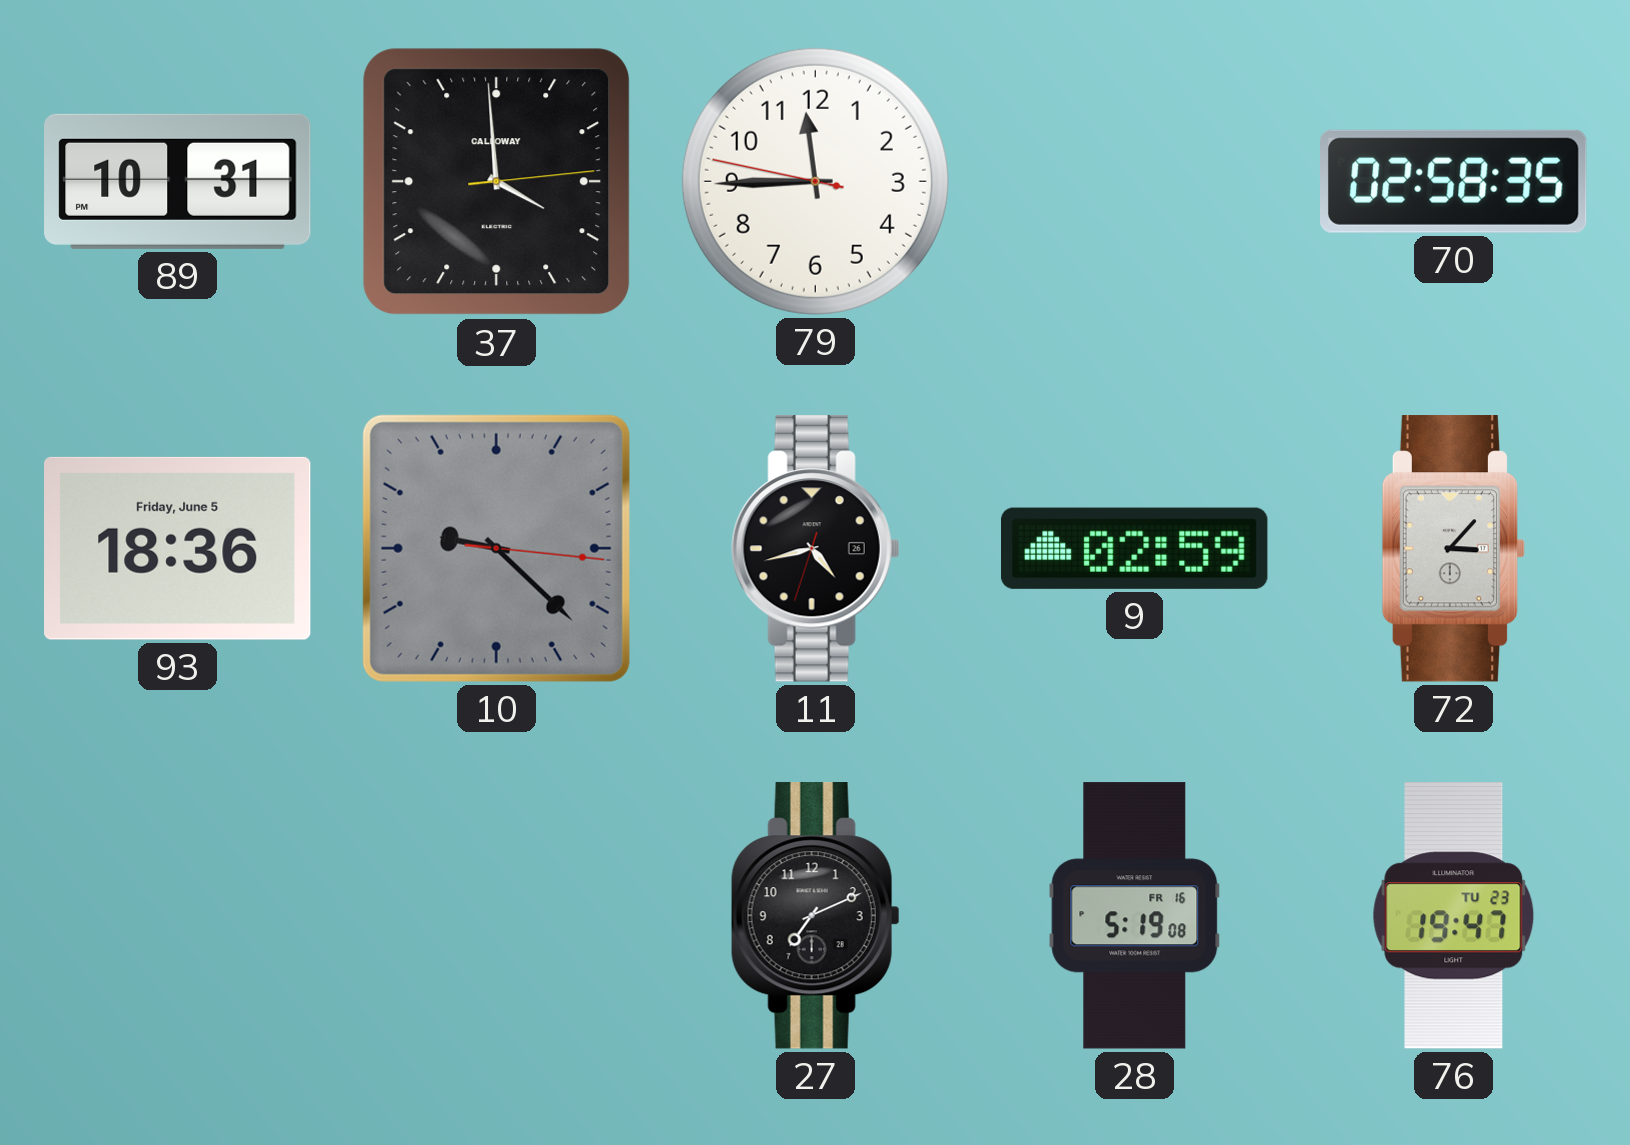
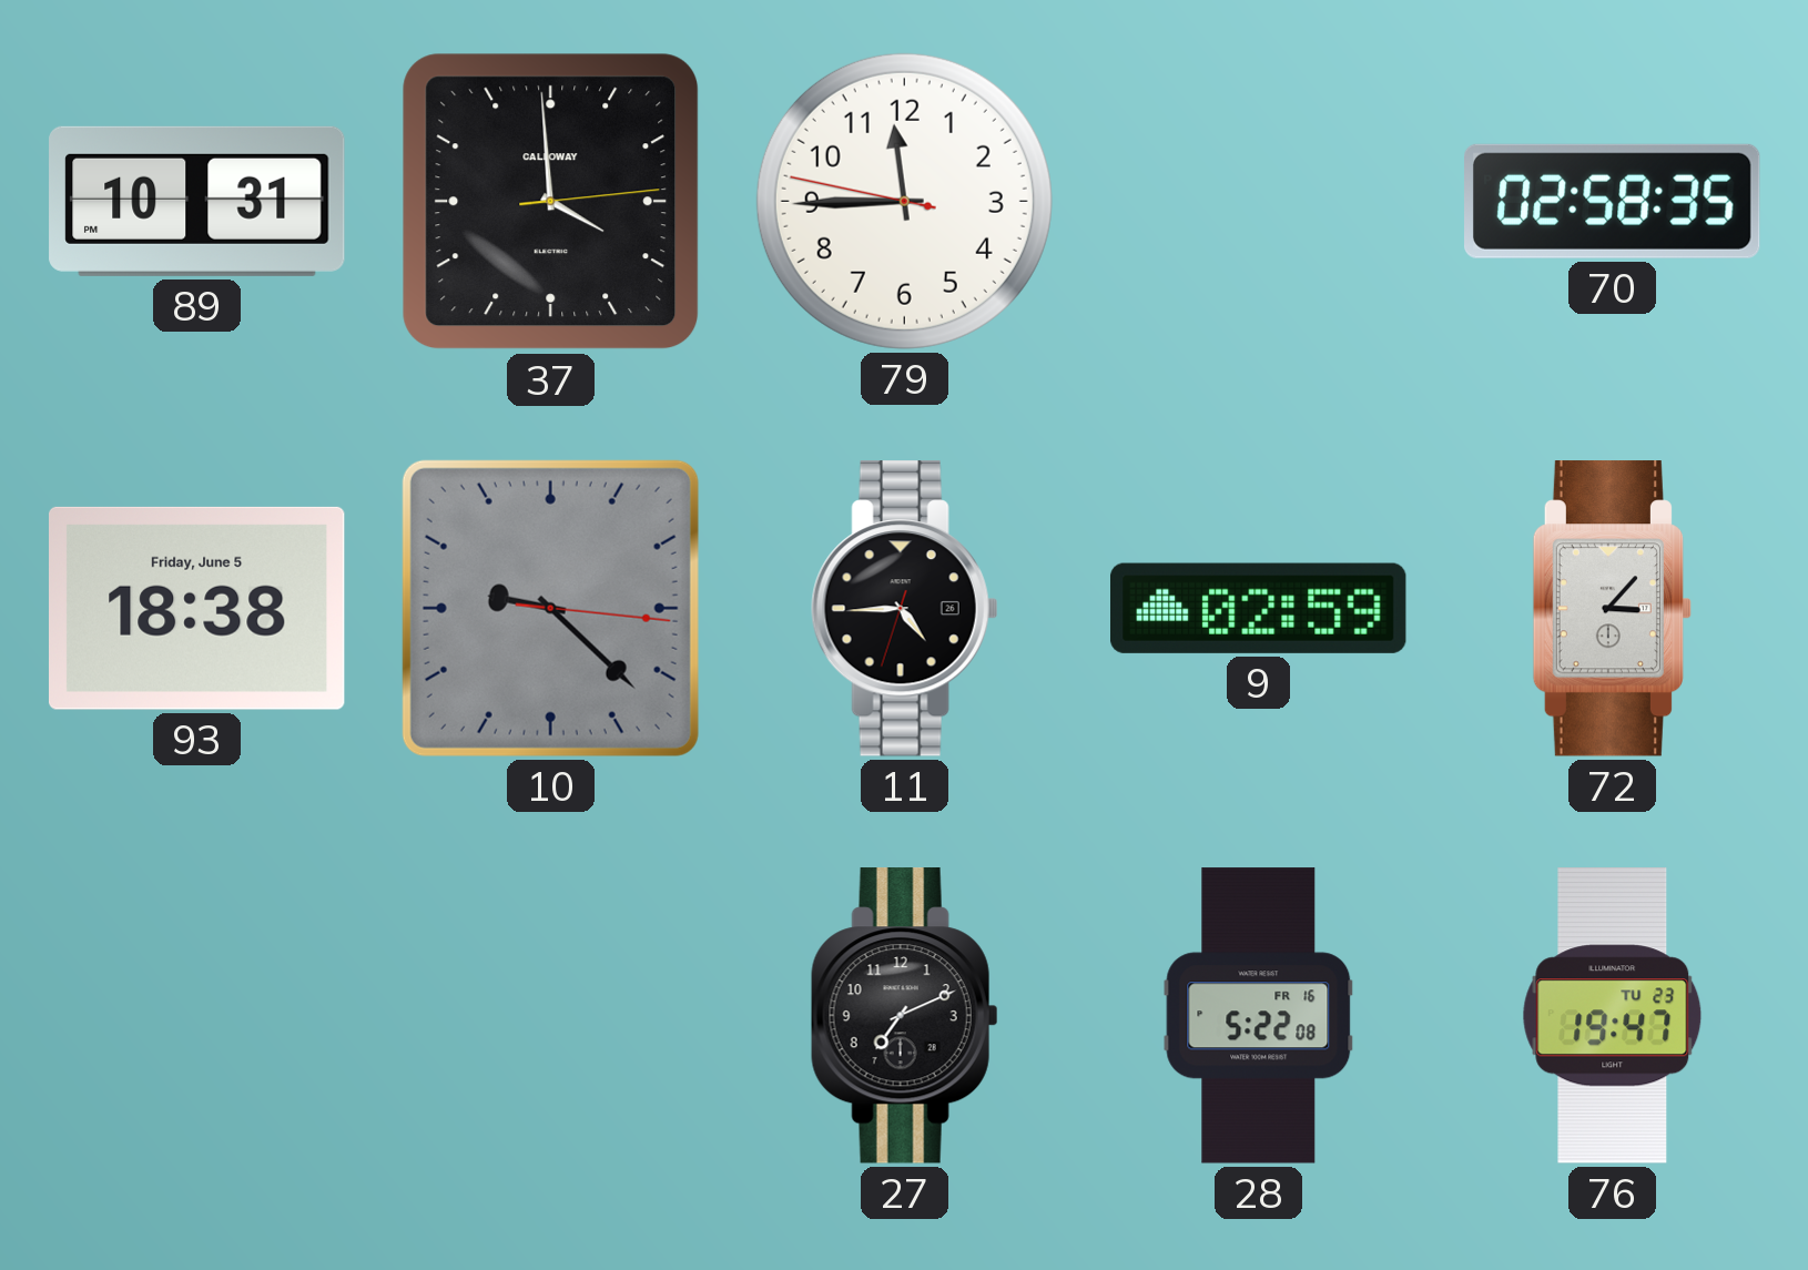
93: 18:36 -> 18:38
11: 4:42 -> 4:44
28: 5:19 -> 5:22
